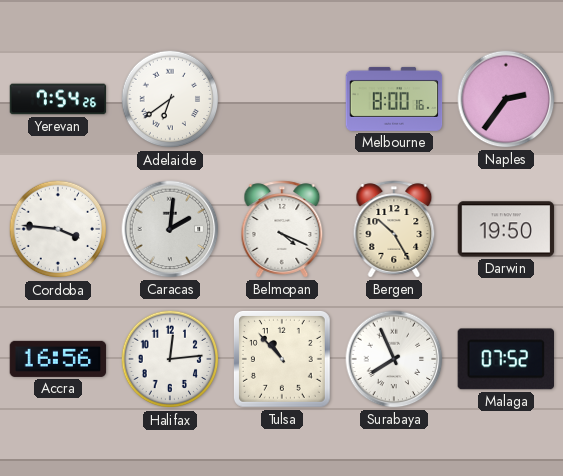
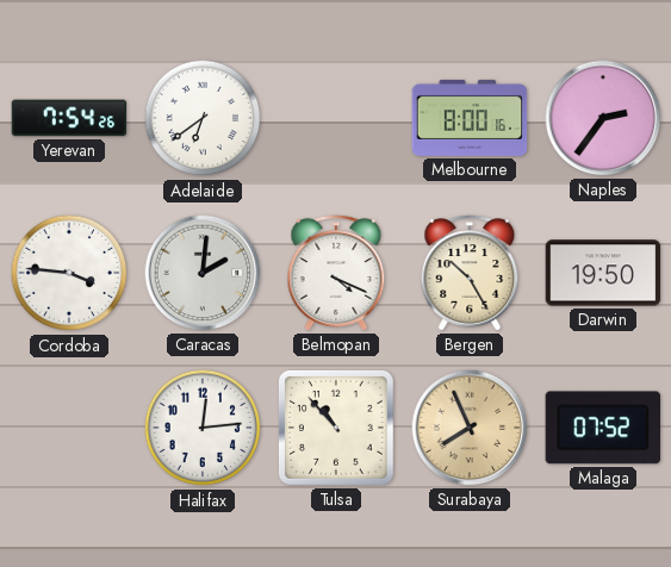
Accra: 16:56 -> none
Surabaya dial: white -> champagne
